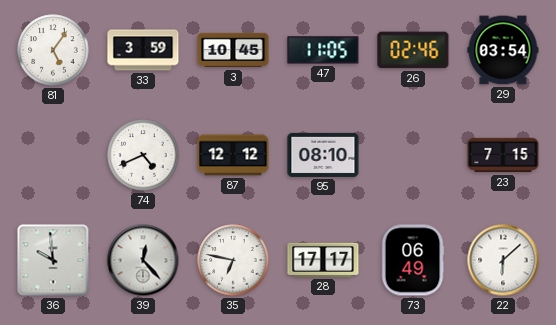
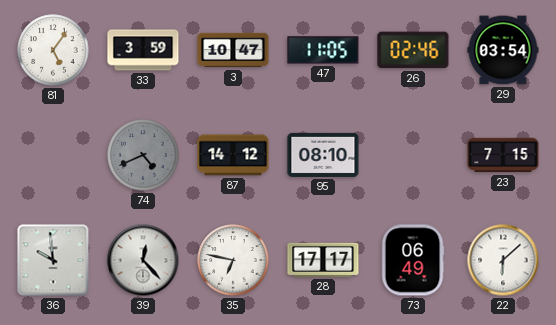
3: 10:45 -> 10:47
74 dial: white -> grey
87: 12:12 -> 14:12
